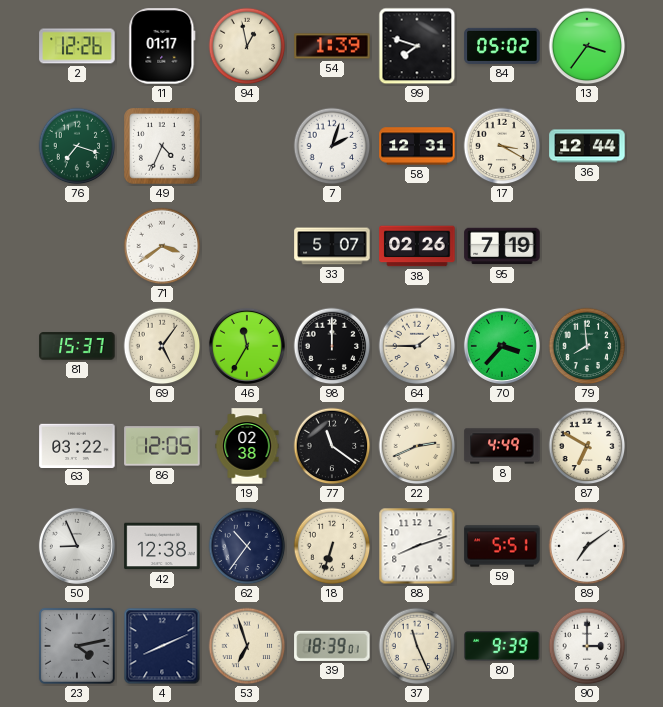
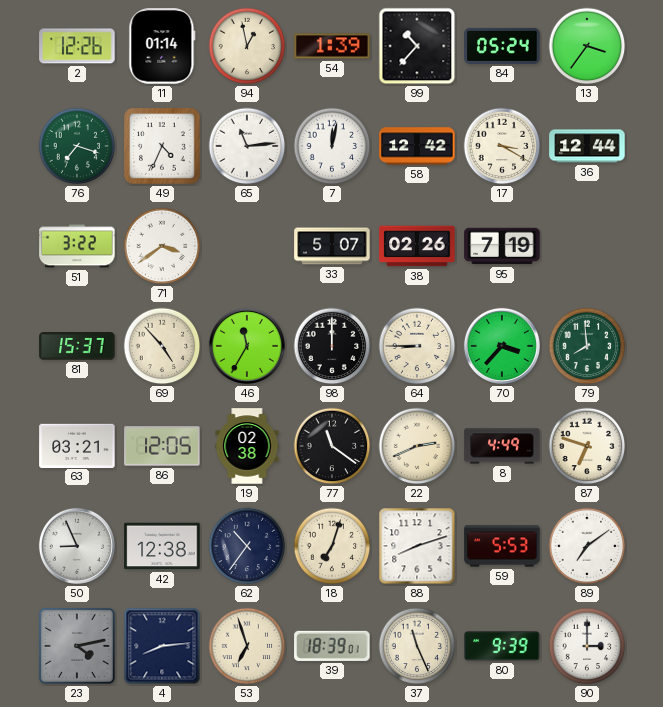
11: 01:17 -> 01:14
99: 7:48 -> 10:37
84: 05:02 -> 05:24
65: none -> 11:14
7: 2:03 -> 12:02
58: 12:31 -> 12:42
51: none -> 3:22
69: 5:06 -> 4:53
64: 1:45 -> 8:45
63: 03:22 -> 03:21
87: 6:50 -> 6:48
18: 6:33 -> 7:03
59: 5:51 -> 5:53
4: 8:11 -> 8:14
